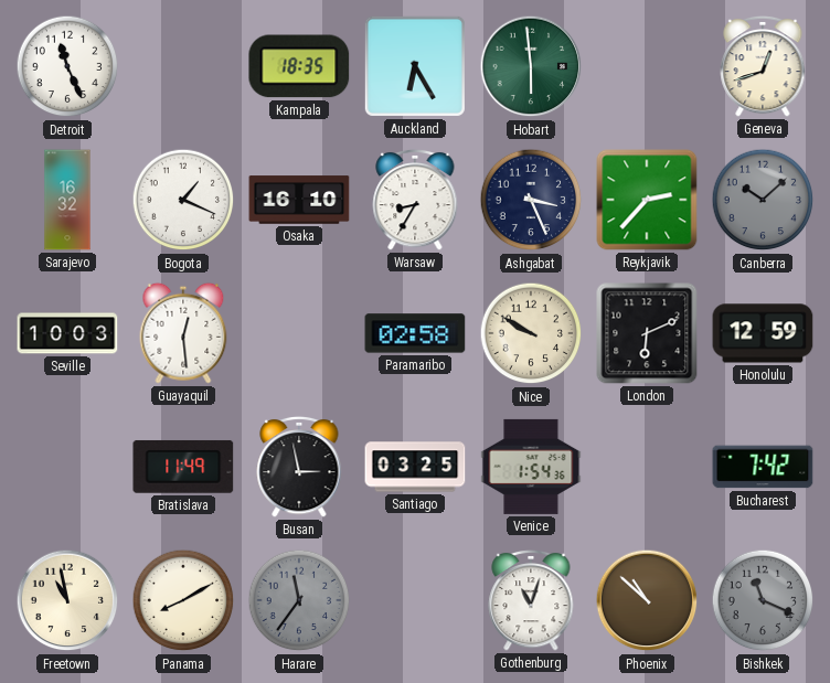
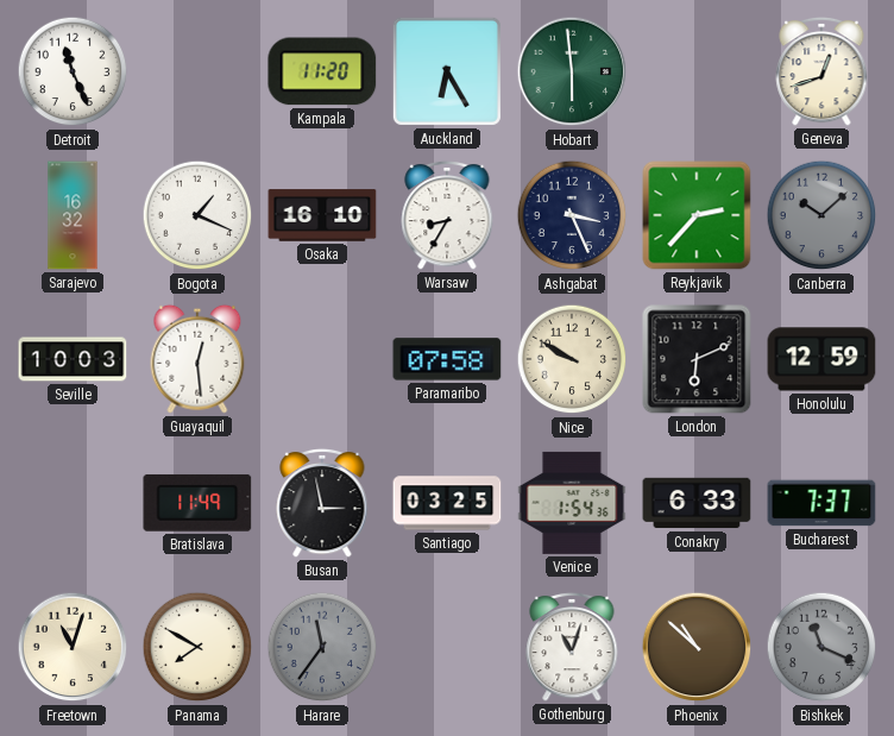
Kampala: 18:35 -> 11:20
Paramaribo: 02:58 -> 07:58
Conakry: none -> 6:33
Bucharest: 7:42 -> 7:37
Freetown: 10:58 -> 11:03
Panama: 8:10 -> 7:50
